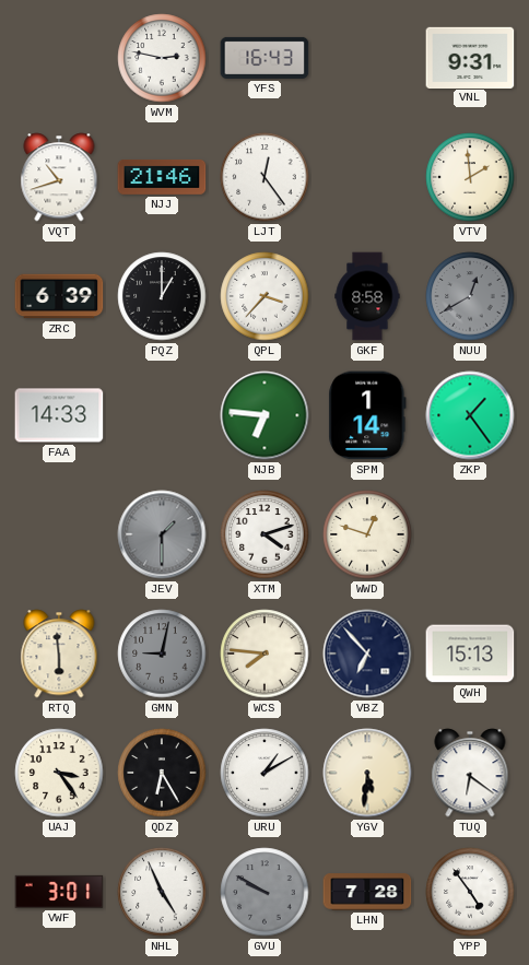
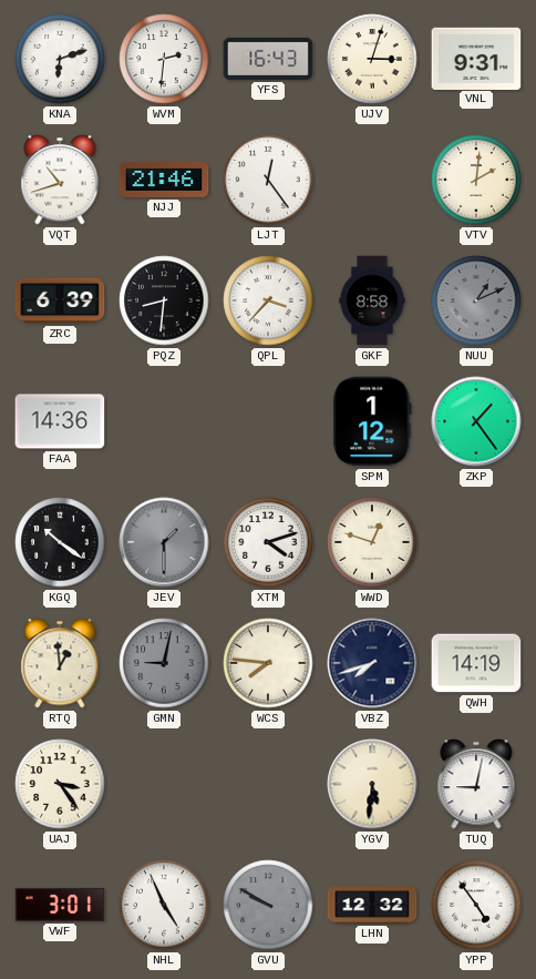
KNA: none -> 6:12
WVM: 2:47 -> 2:31
UJV: none -> 3:03
VTV: 1:59 -> 2:01
PQZ: 1:00 -> 8:31
NUU: 12:40 -> 1:11
FAA: 14:33 -> 14:36
NJB: 6:46 -> none
SPM: 1:14 -> 1:12
KGQ: none -> 10:21
RTQ: 5:59 -> 12:59
VBZ: 6:53 -> 7:42
QWH: 15:13 -> 14:19
QDZ: 6:25 -> none
URU: 1:10 -> none
TUQ: 6:21 -> 9:02
LHN: 7:28 -> 12:32
